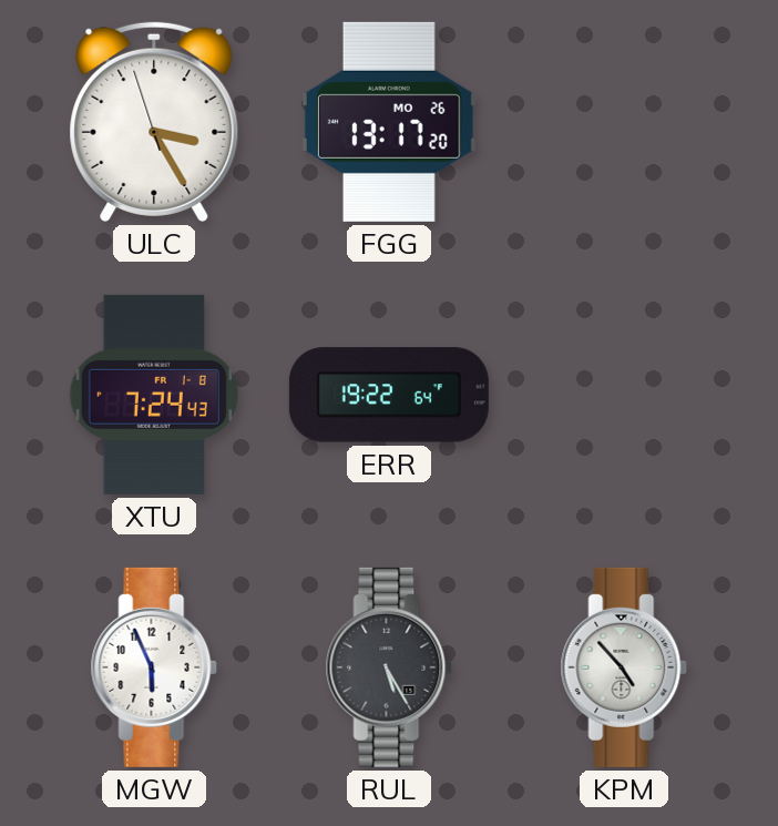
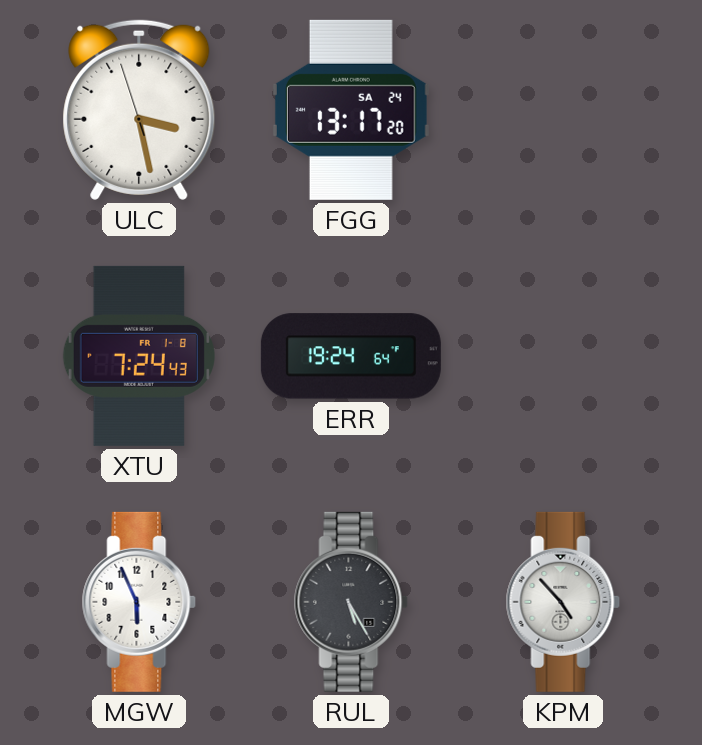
ULC: 3:24 -> 3:27
FGG date: MO 26 -> SA 24
ERR: 19:22 -> 19:24
